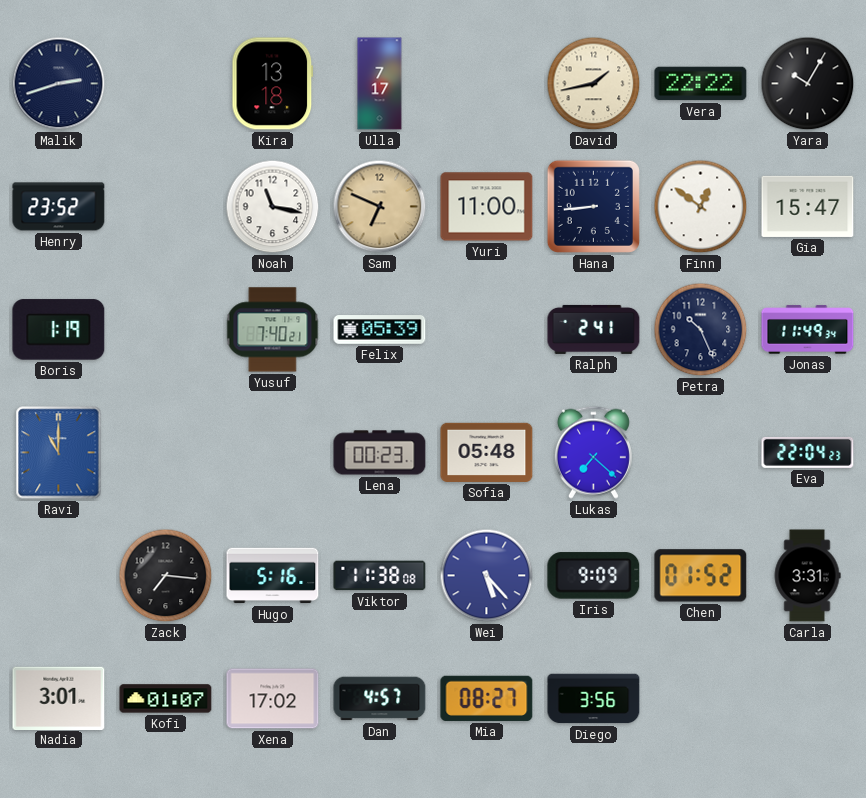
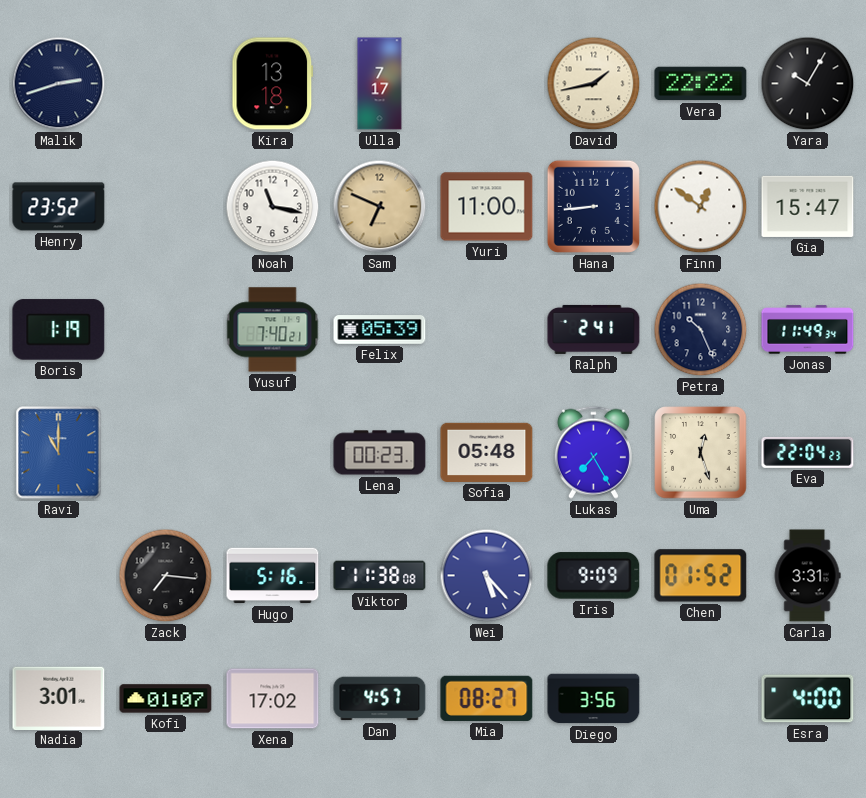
Lukas: 7:22 -> 7:25
Uma: none -> 12:27
Esra: none -> 4:00
